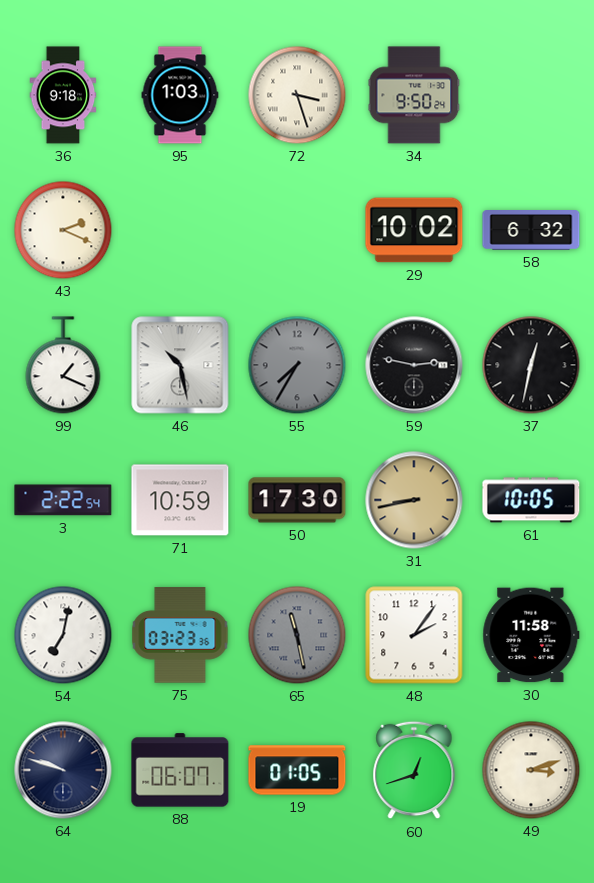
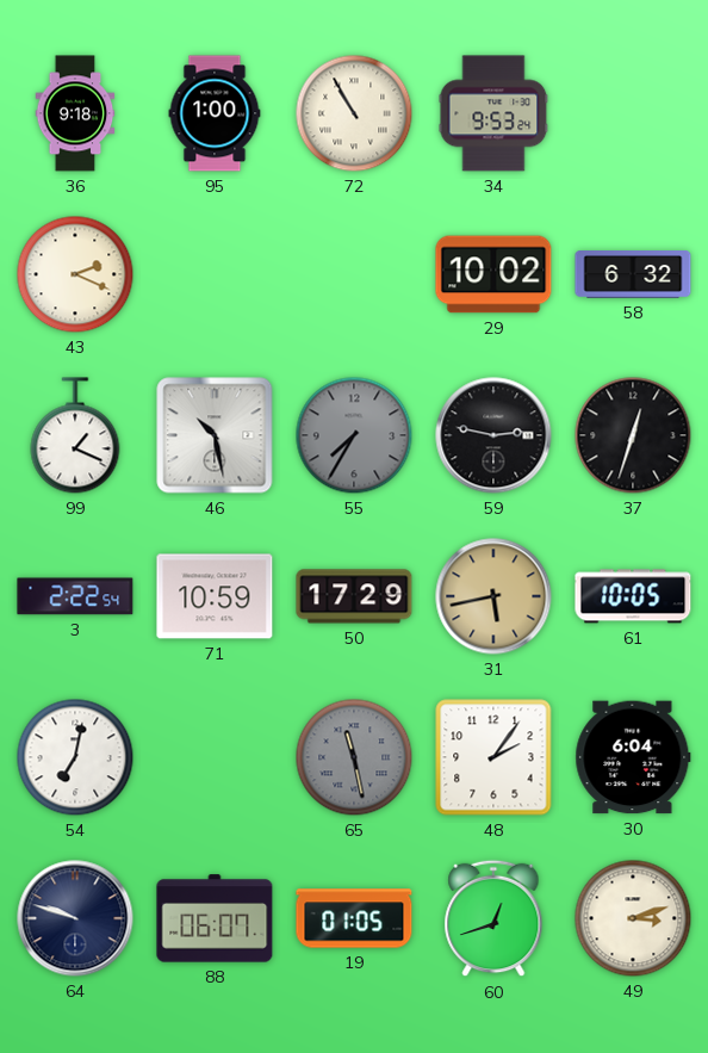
95: 1:03 -> 1:00
72: 3:27 -> 10:55
34: 9:50 -> 9:53
37: 12:32 -> 12:33
50: 17:30 -> 17:29
31: 8:43 -> 5:43
75: 03:23 -> none
30: 11:58 -> 6:04
